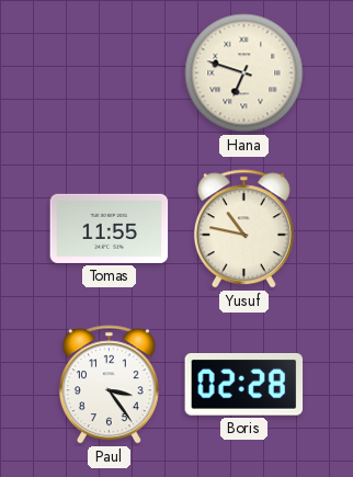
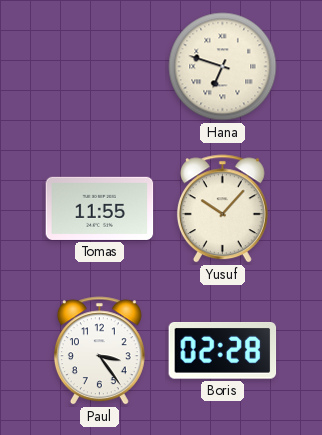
Yusuf: 10:47 -> 10:07
